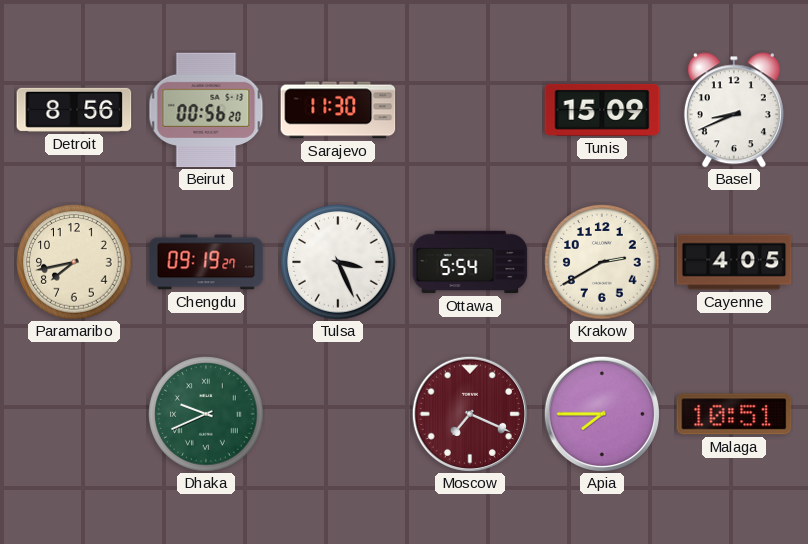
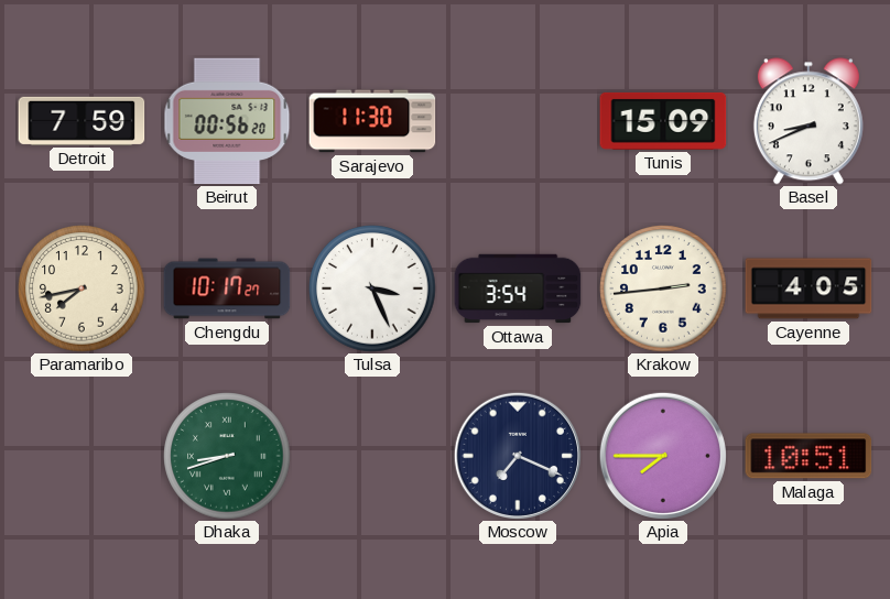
Detroit: 8:56 -> 7:59
Chengdu: 09:19 -> 10:17
Ottawa: 5:54 -> 3:54
Krakow: 2:40 -> 2:44
Dhaka: 9:41 -> 8:42
Moscow dial: burgundy -> navy
